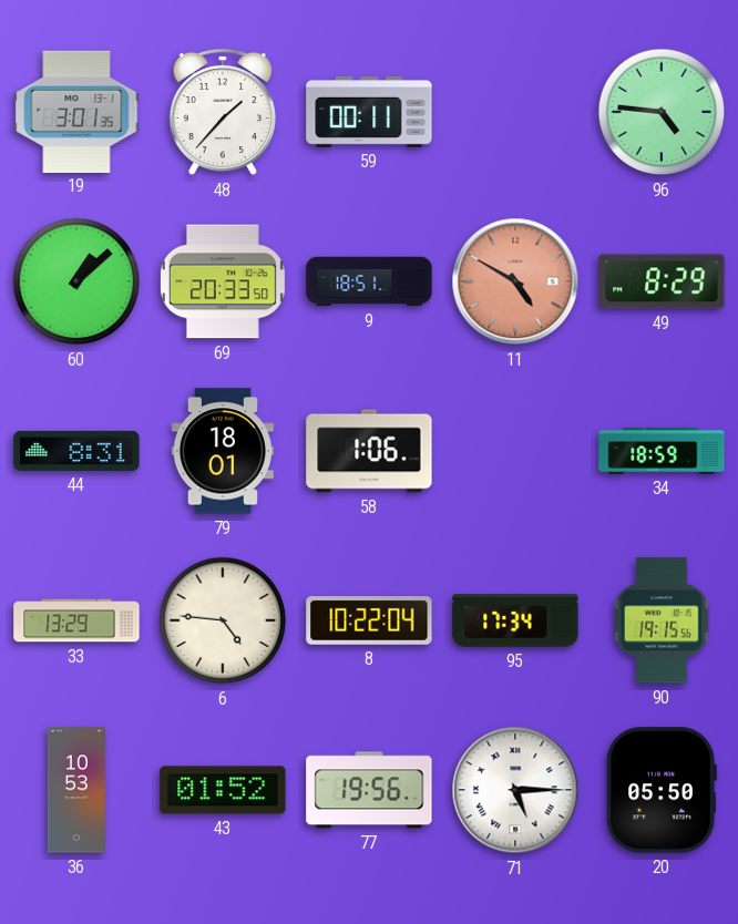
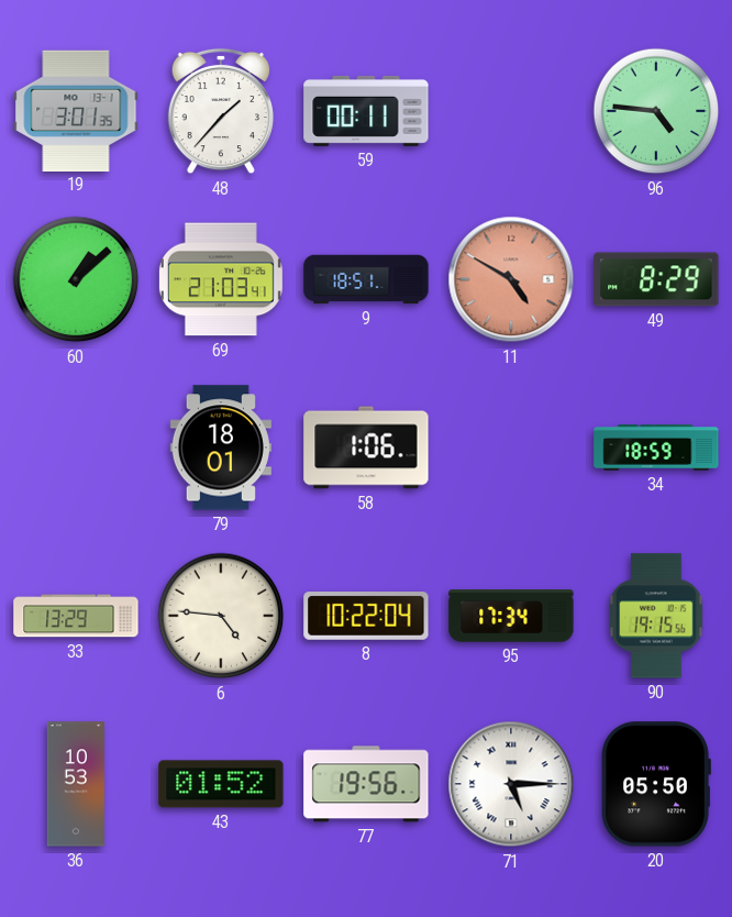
69: 20:33 -> 21:03
44: 8:31 -> none
